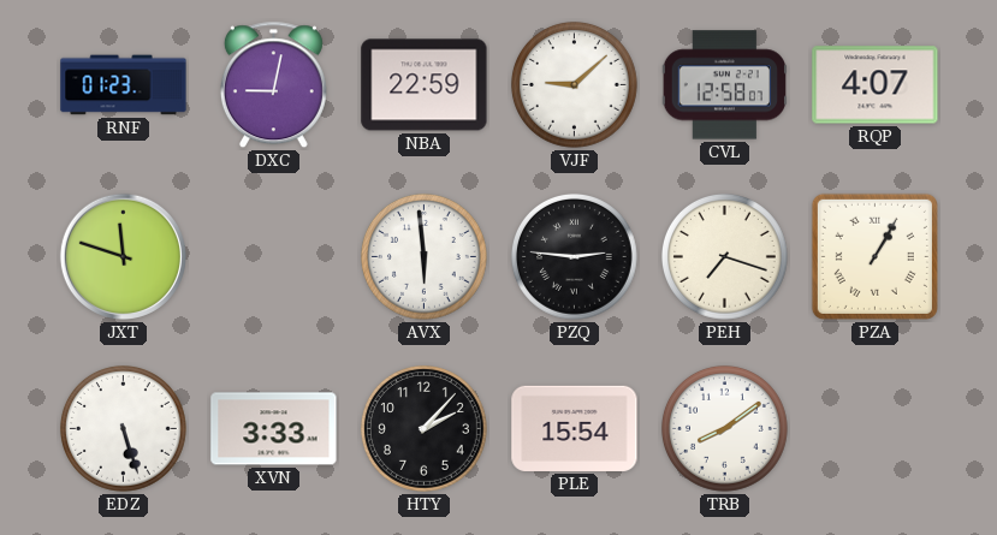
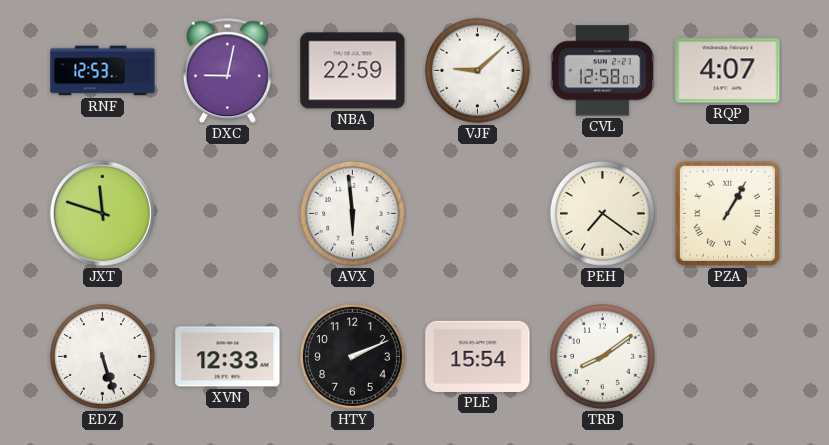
RNF: 01:23 -> 12:53
PZQ: 2:46 -> none
PEH: 7:18 -> 7:21
XVN: 3:33 -> 12:33
HTY: 2:07 -> 2:11
